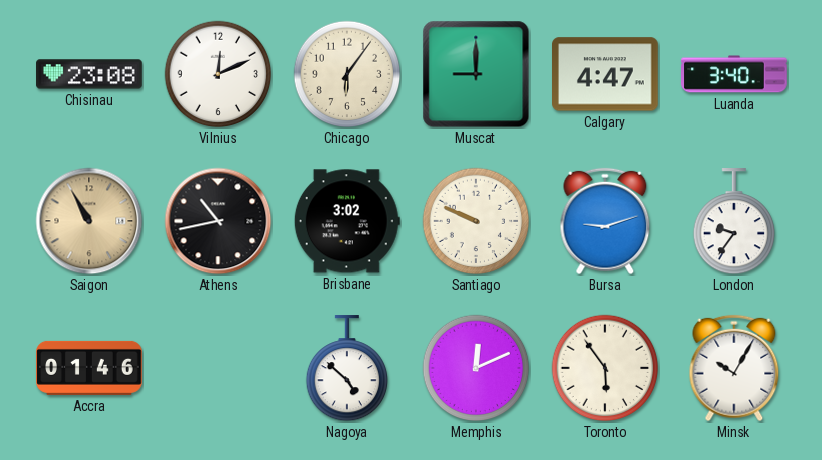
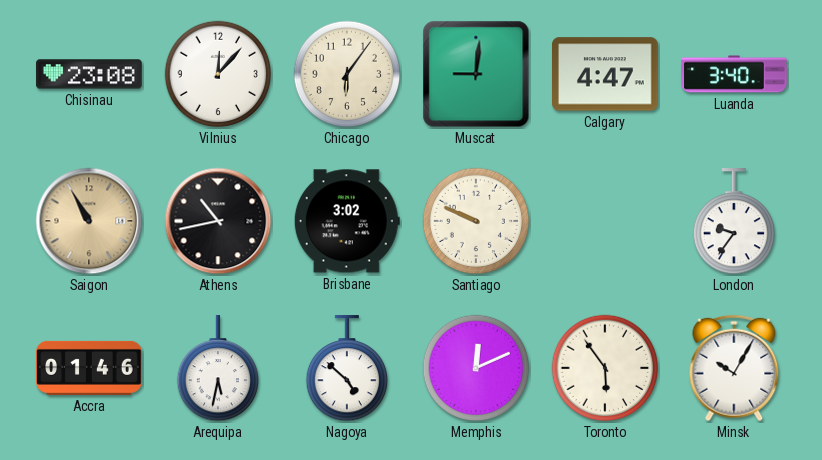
Vilnius: 12:11 -> 12:07
Muscat: 9:00 -> 9:01
Bursa: 9:12 -> none
Arequipa: none -> 5:32
